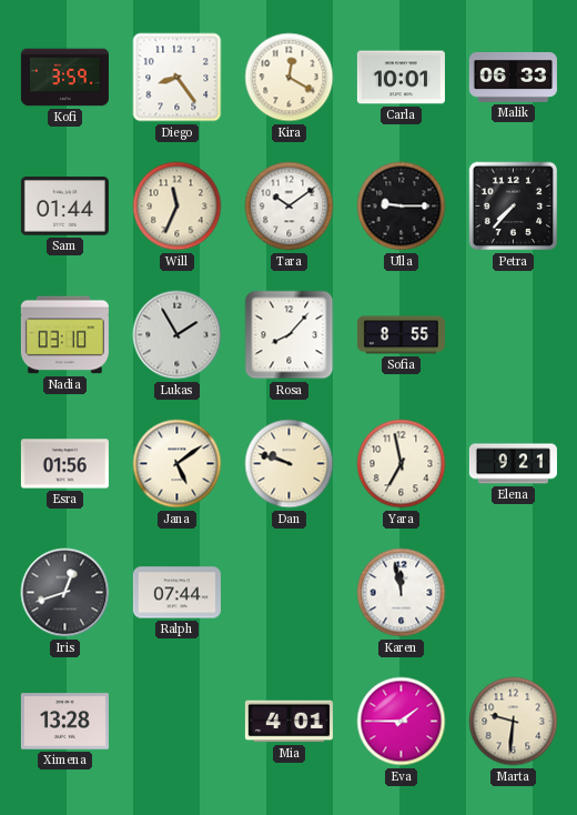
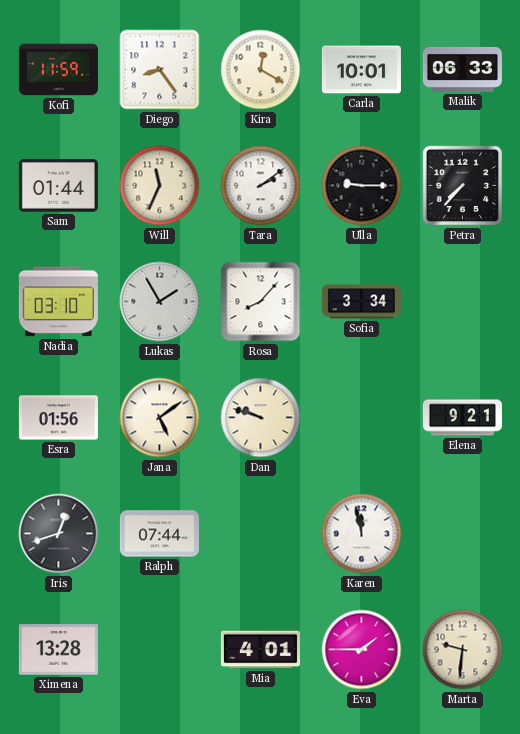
Kofi: 3:59 -> 11:59
Tara: 10:09 -> 2:09
Sofia: 8:55 -> 3:34
Yara: 6:58 -> none
